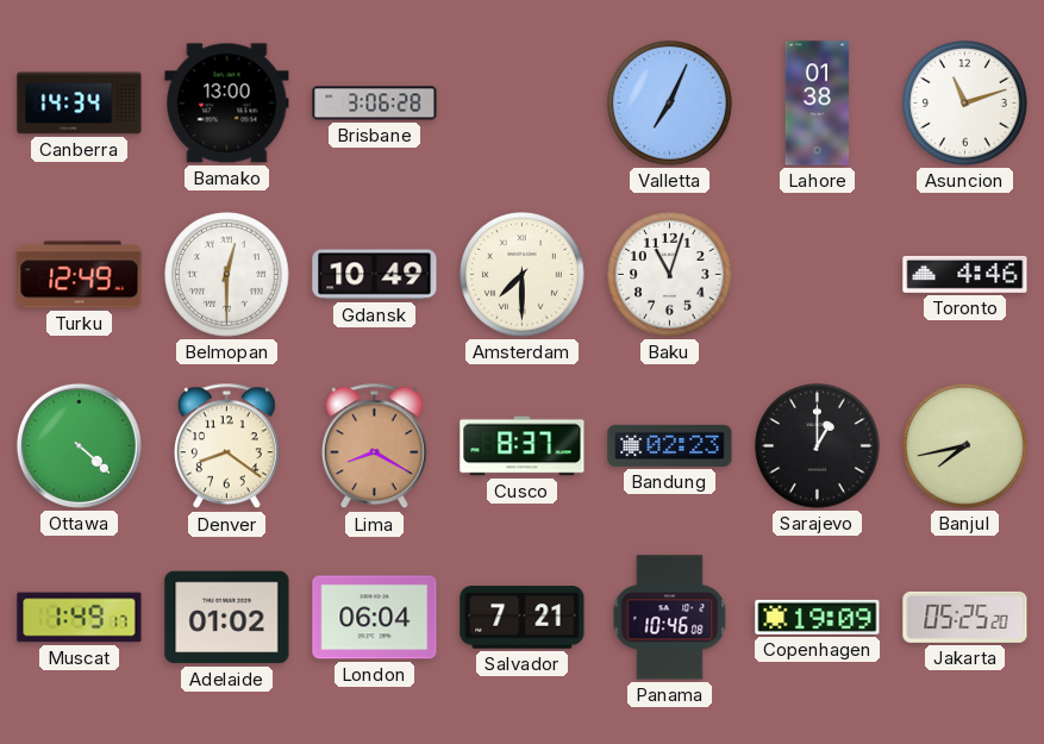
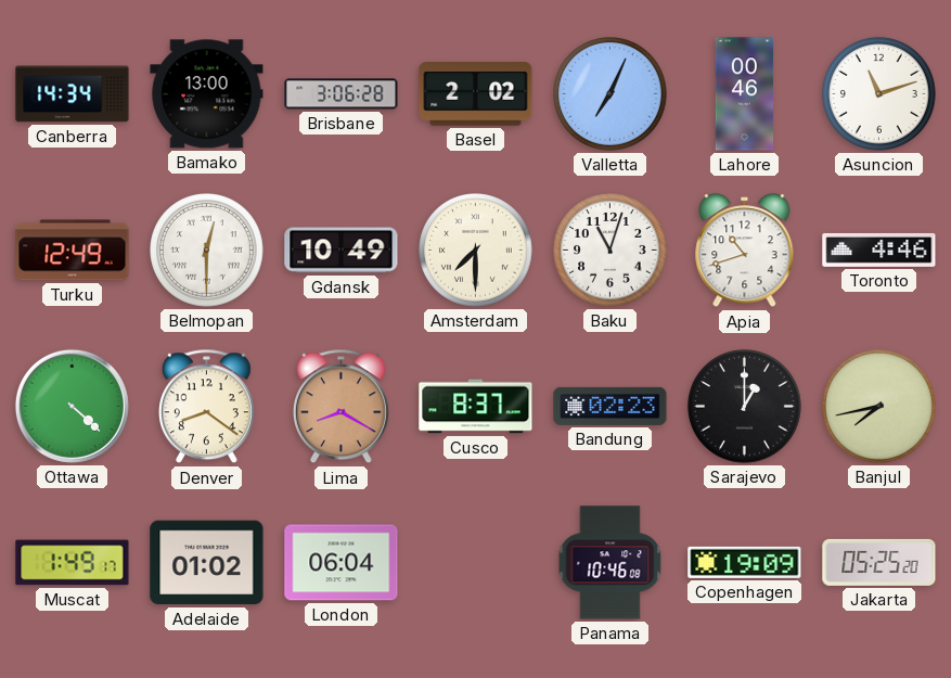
Basel: none -> 2:02
Lahore: 01:38 -> 00:46
Apia: none -> 10:42
Salvador: 7:21 -> none
